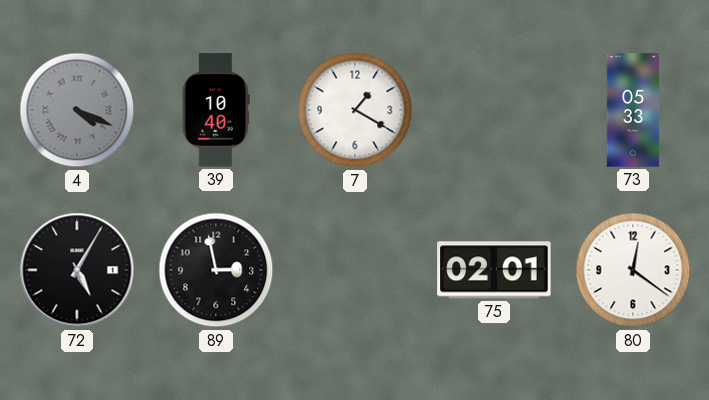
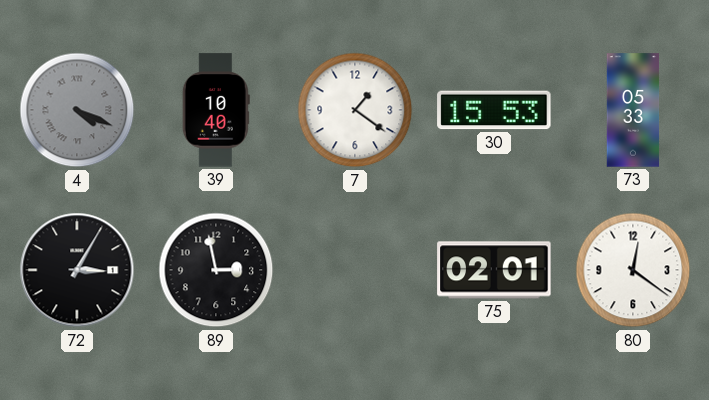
7: 1:20 -> 1:21
30: none -> 15:53
72: 5:05 -> 3:05
